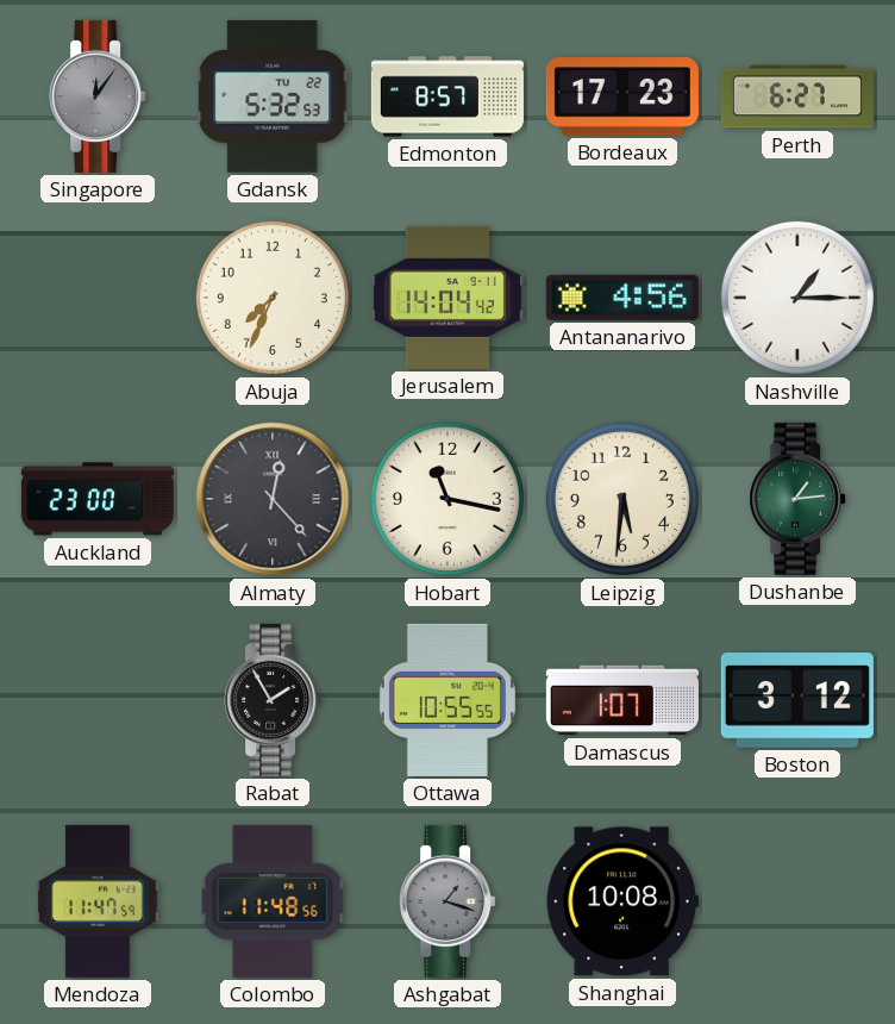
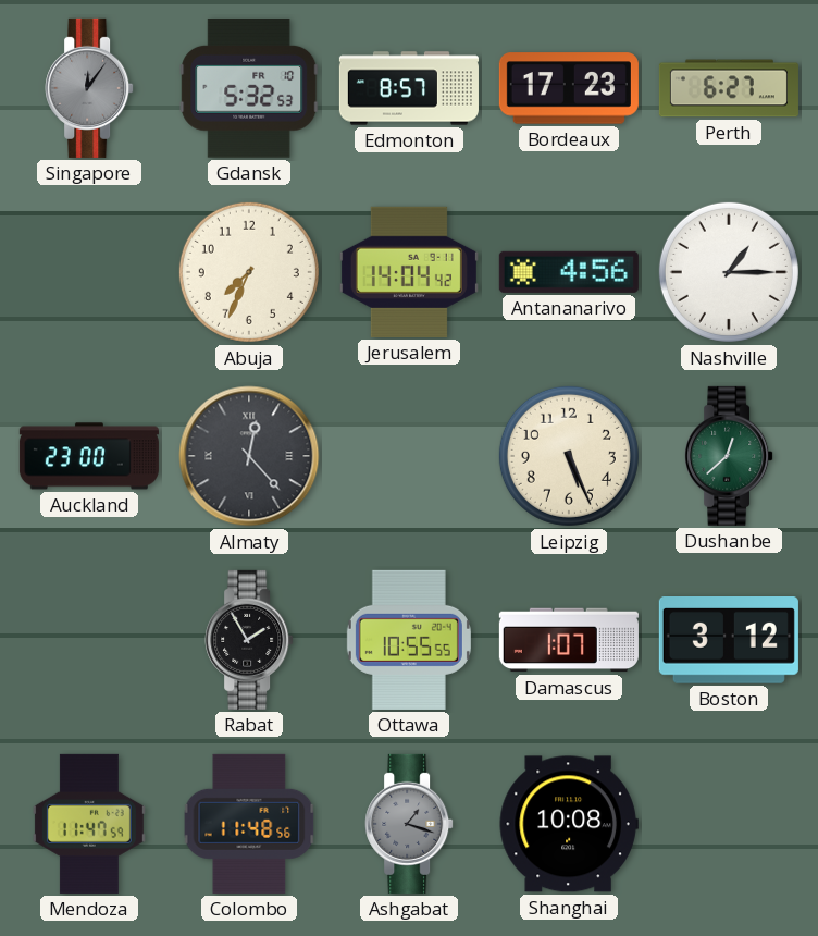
Gdansk date: TU 22 -> FR 10
Hobart: 11:17 -> none
Leipzig: 5:31 -> 5:26
Dushanbe: 1:14 -> 12:38
